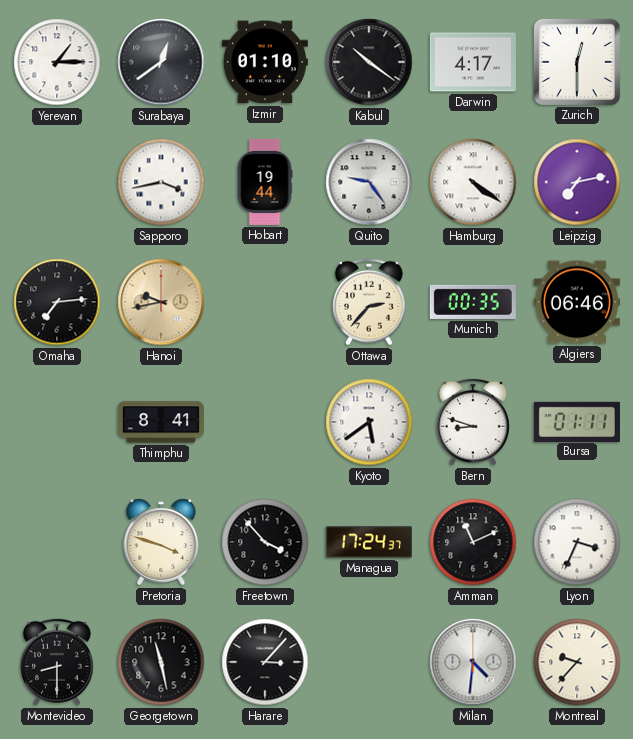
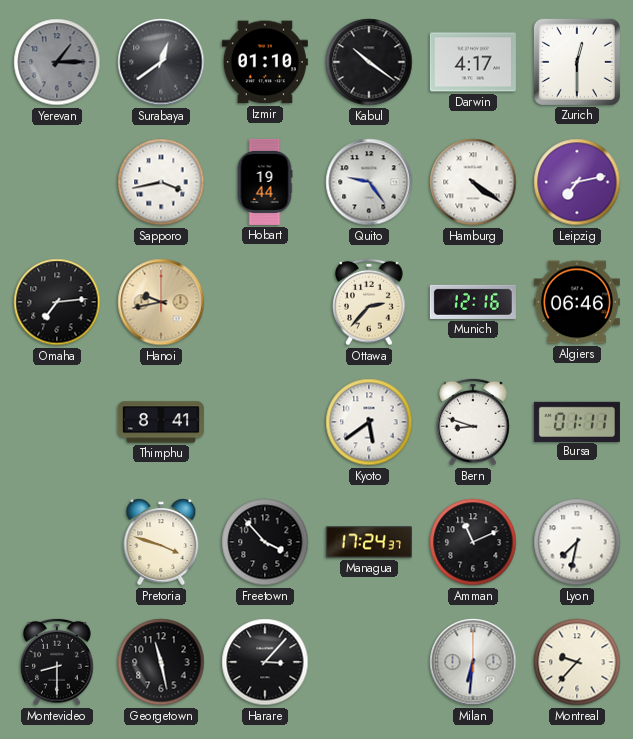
Yerevan dial: white -> grey
Munich: 00:35 -> 12:16
Lyon: 3:34 -> 7:32
Milan: 4:31 -> 6:31
